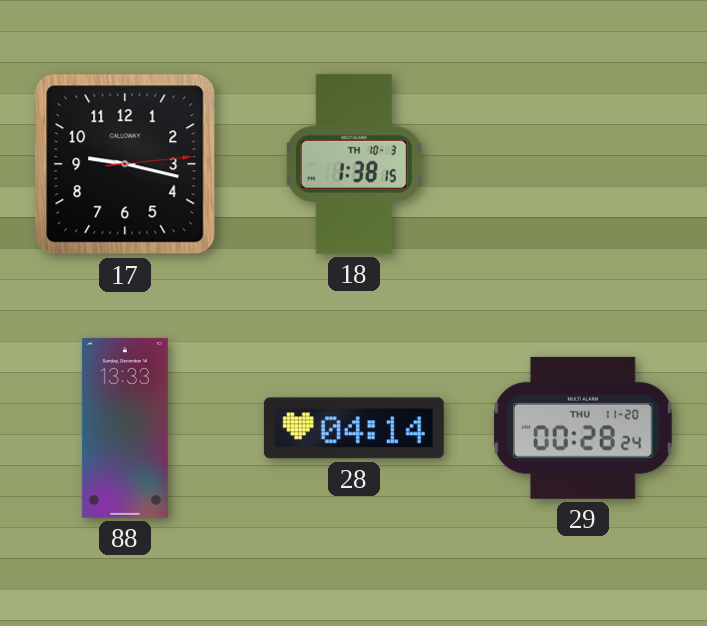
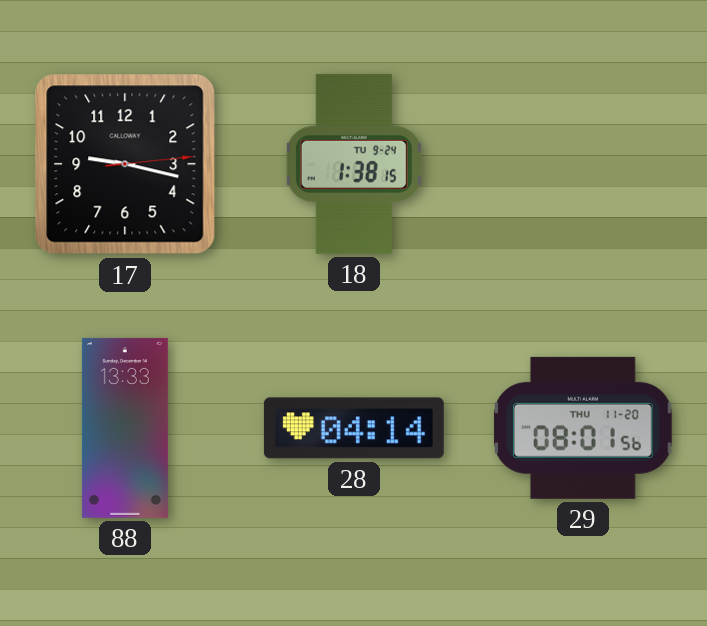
18 date: TH 10-3 -> TU 9-24
29: 00:28 -> 08:01
